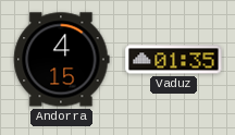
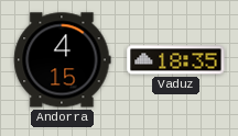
Vaduz: 01:35 -> 18:35
